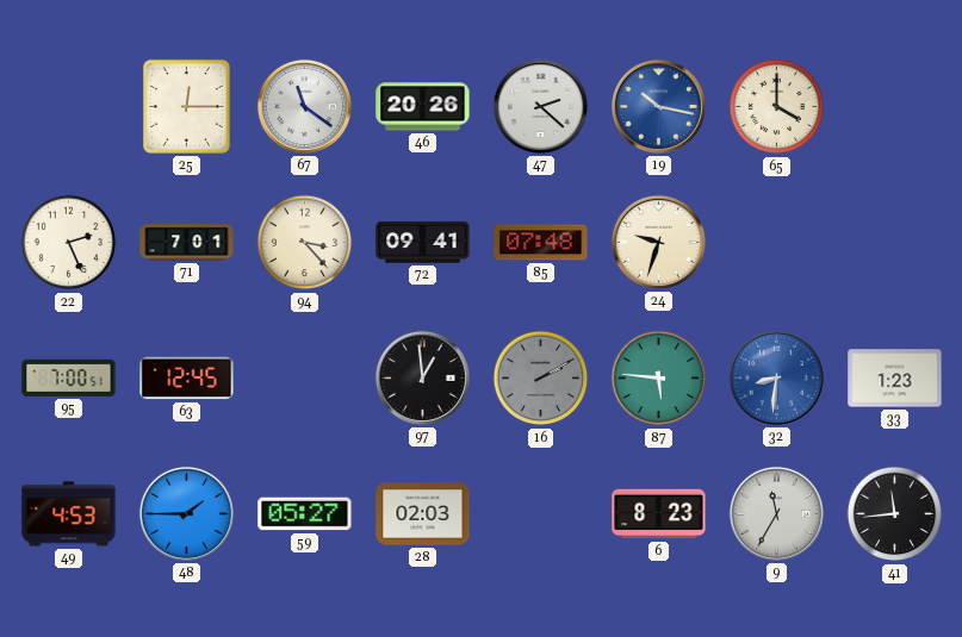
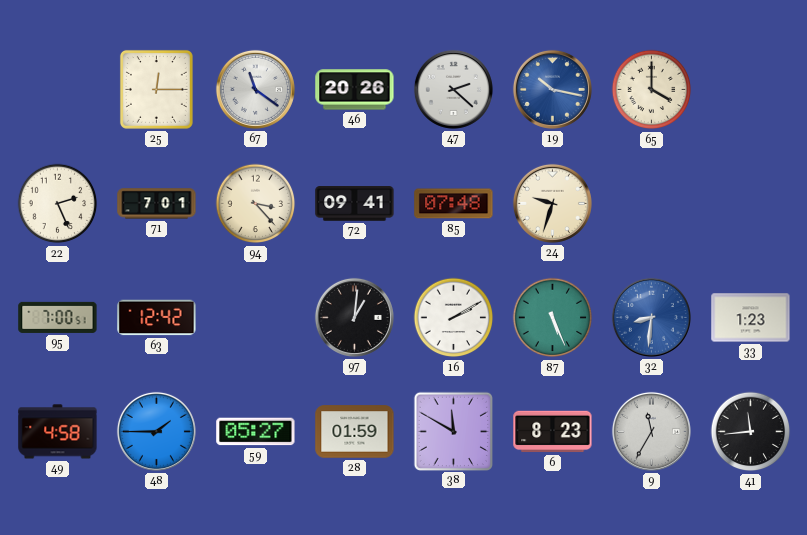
63: 12:45 -> 12:42
97: 12:59 -> 1:01
16 dial: grey -> white
87: 5:46 -> 5:26
49: 4:53 -> 4:58
28: 02:03 -> 01:59
38: none -> 11:50
